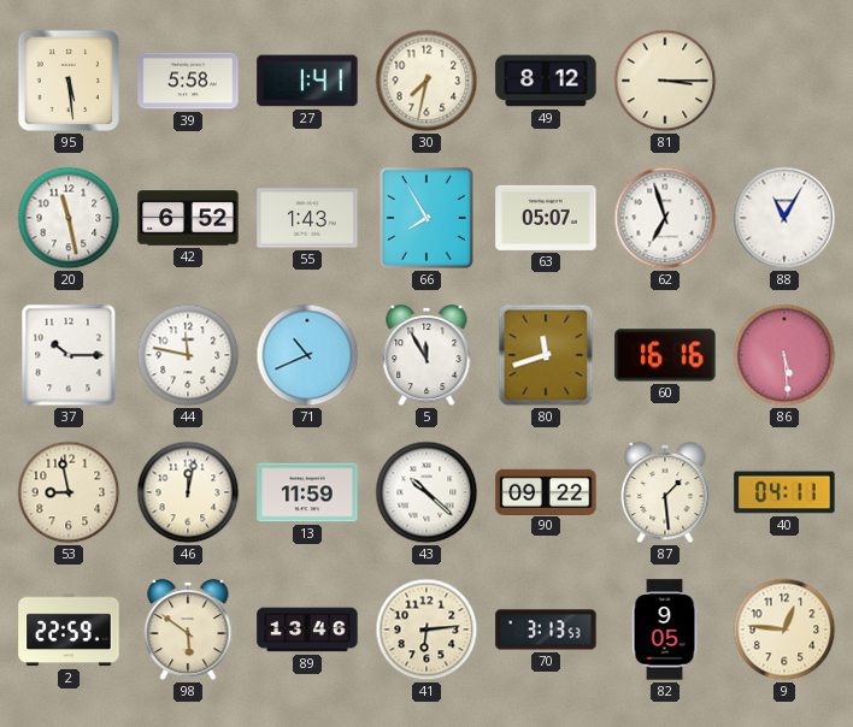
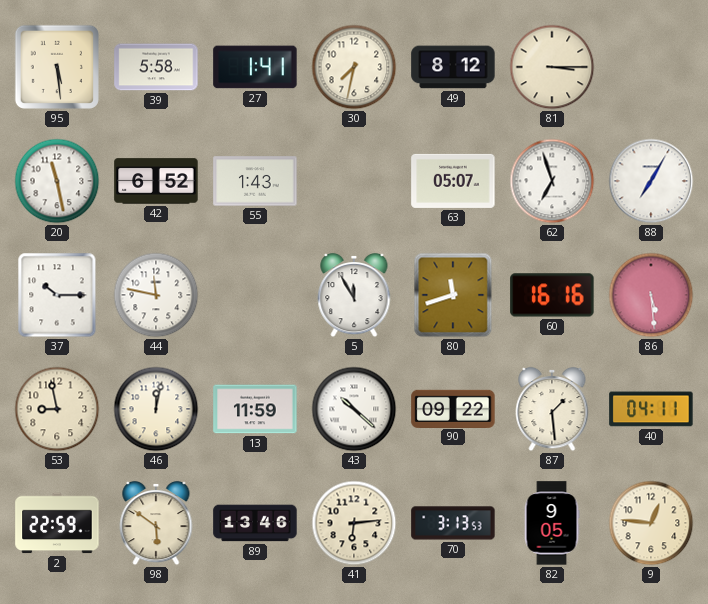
66: 7:55 -> none
88: 11:05 -> 7:05
71: 10:41 -> none
